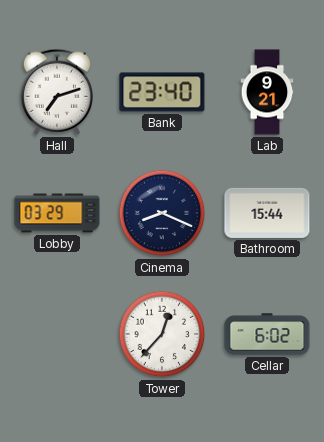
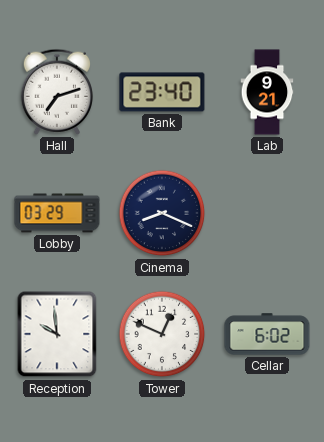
Bathroom: 15:44 -> none
Reception: none -> 9:59
Tower: 12:37 -> 12:49
